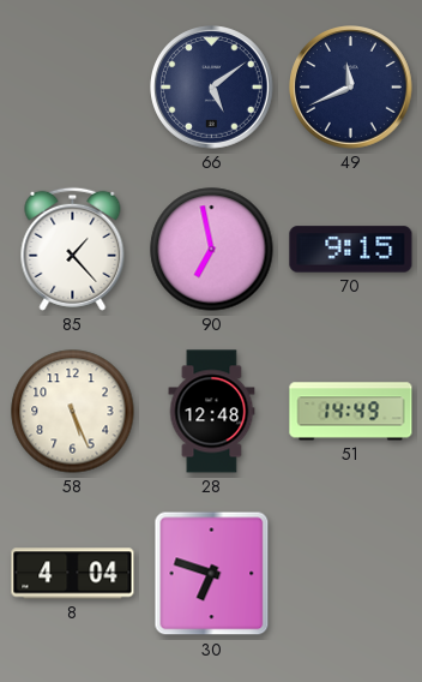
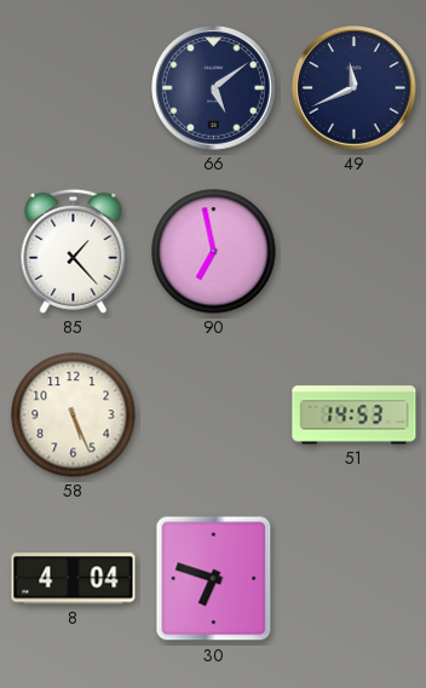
70: 9:15 -> none
28: 12:48 -> none
51: 14:49 -> 14:53
